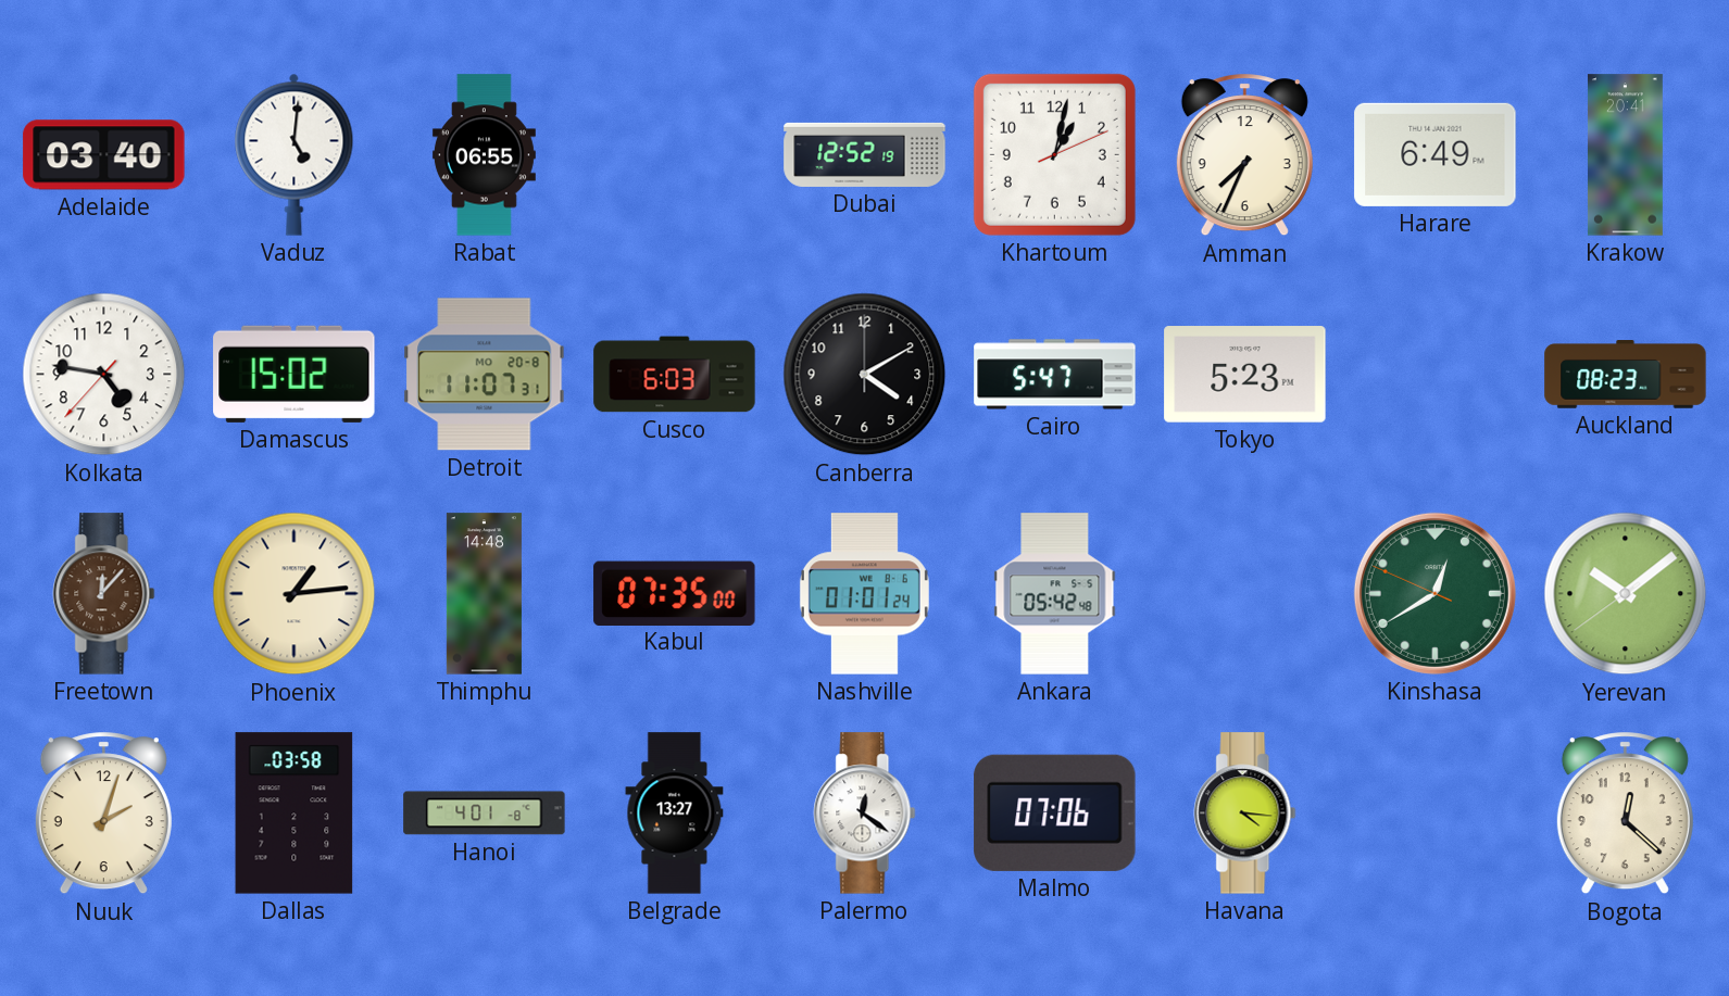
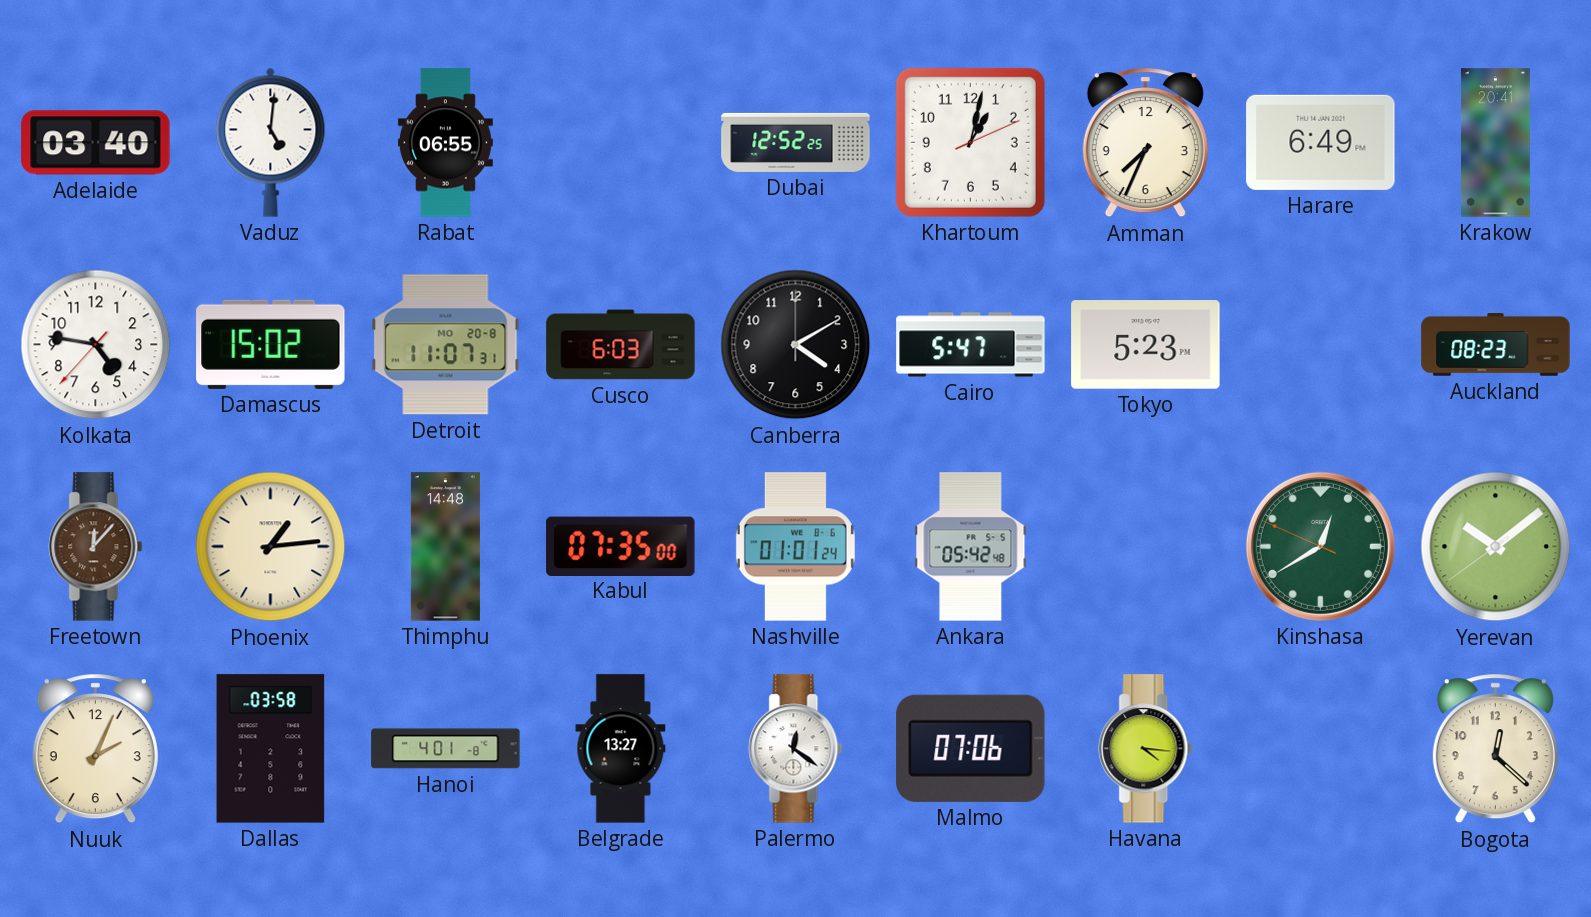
Dubai: 12:52:19 -> 12:52:25
Nuuk: 2:03 -> 2:04
